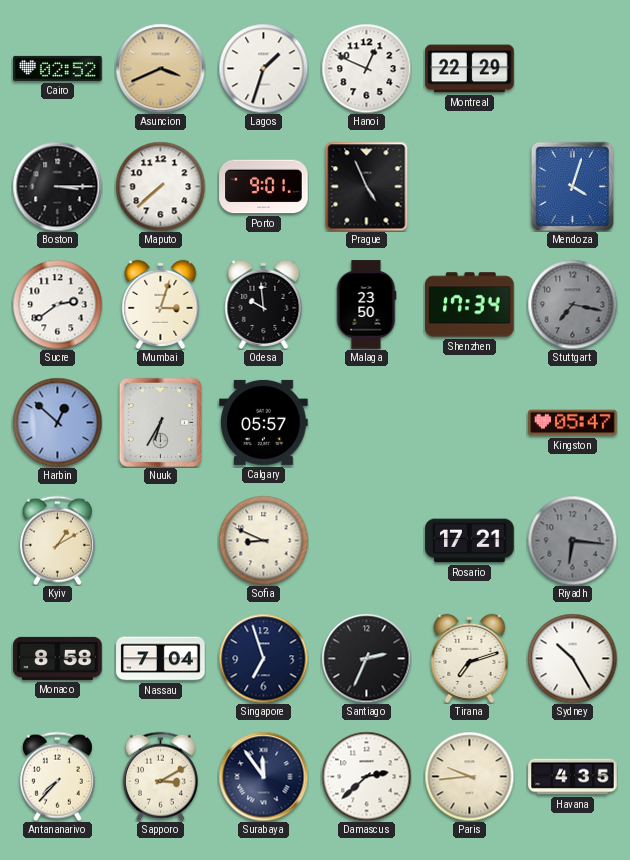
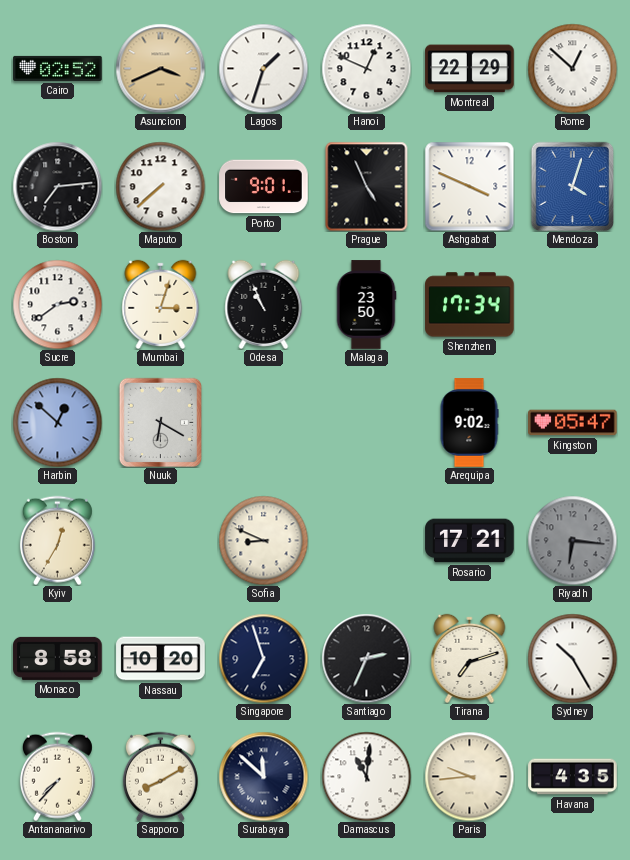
Rome: none -> 12:52
Boston: 3:15 -> 7:14
Ashgabat: none -> 3:49
Odesa: 9:59 -> 10:56
Stuttgart: 7:17 -> none
Nuuk: 6:35 -> 6:20
Calgary: 05:57 -> none
Arequipa: none -> 9:02
Kyiv: 1:10 -> 12:35
Nassau: 7:04 -> 10:20
Sapporo: 3:10 -> 8:10
Surabaya: 11:54 -> 11:52
Damascus: 2:38 -> 11:01
